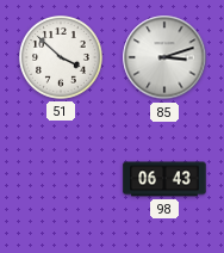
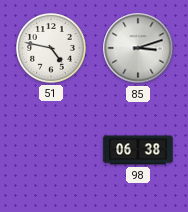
51: 3:52 -> 4:47
98: 06:43 -> 06:38
